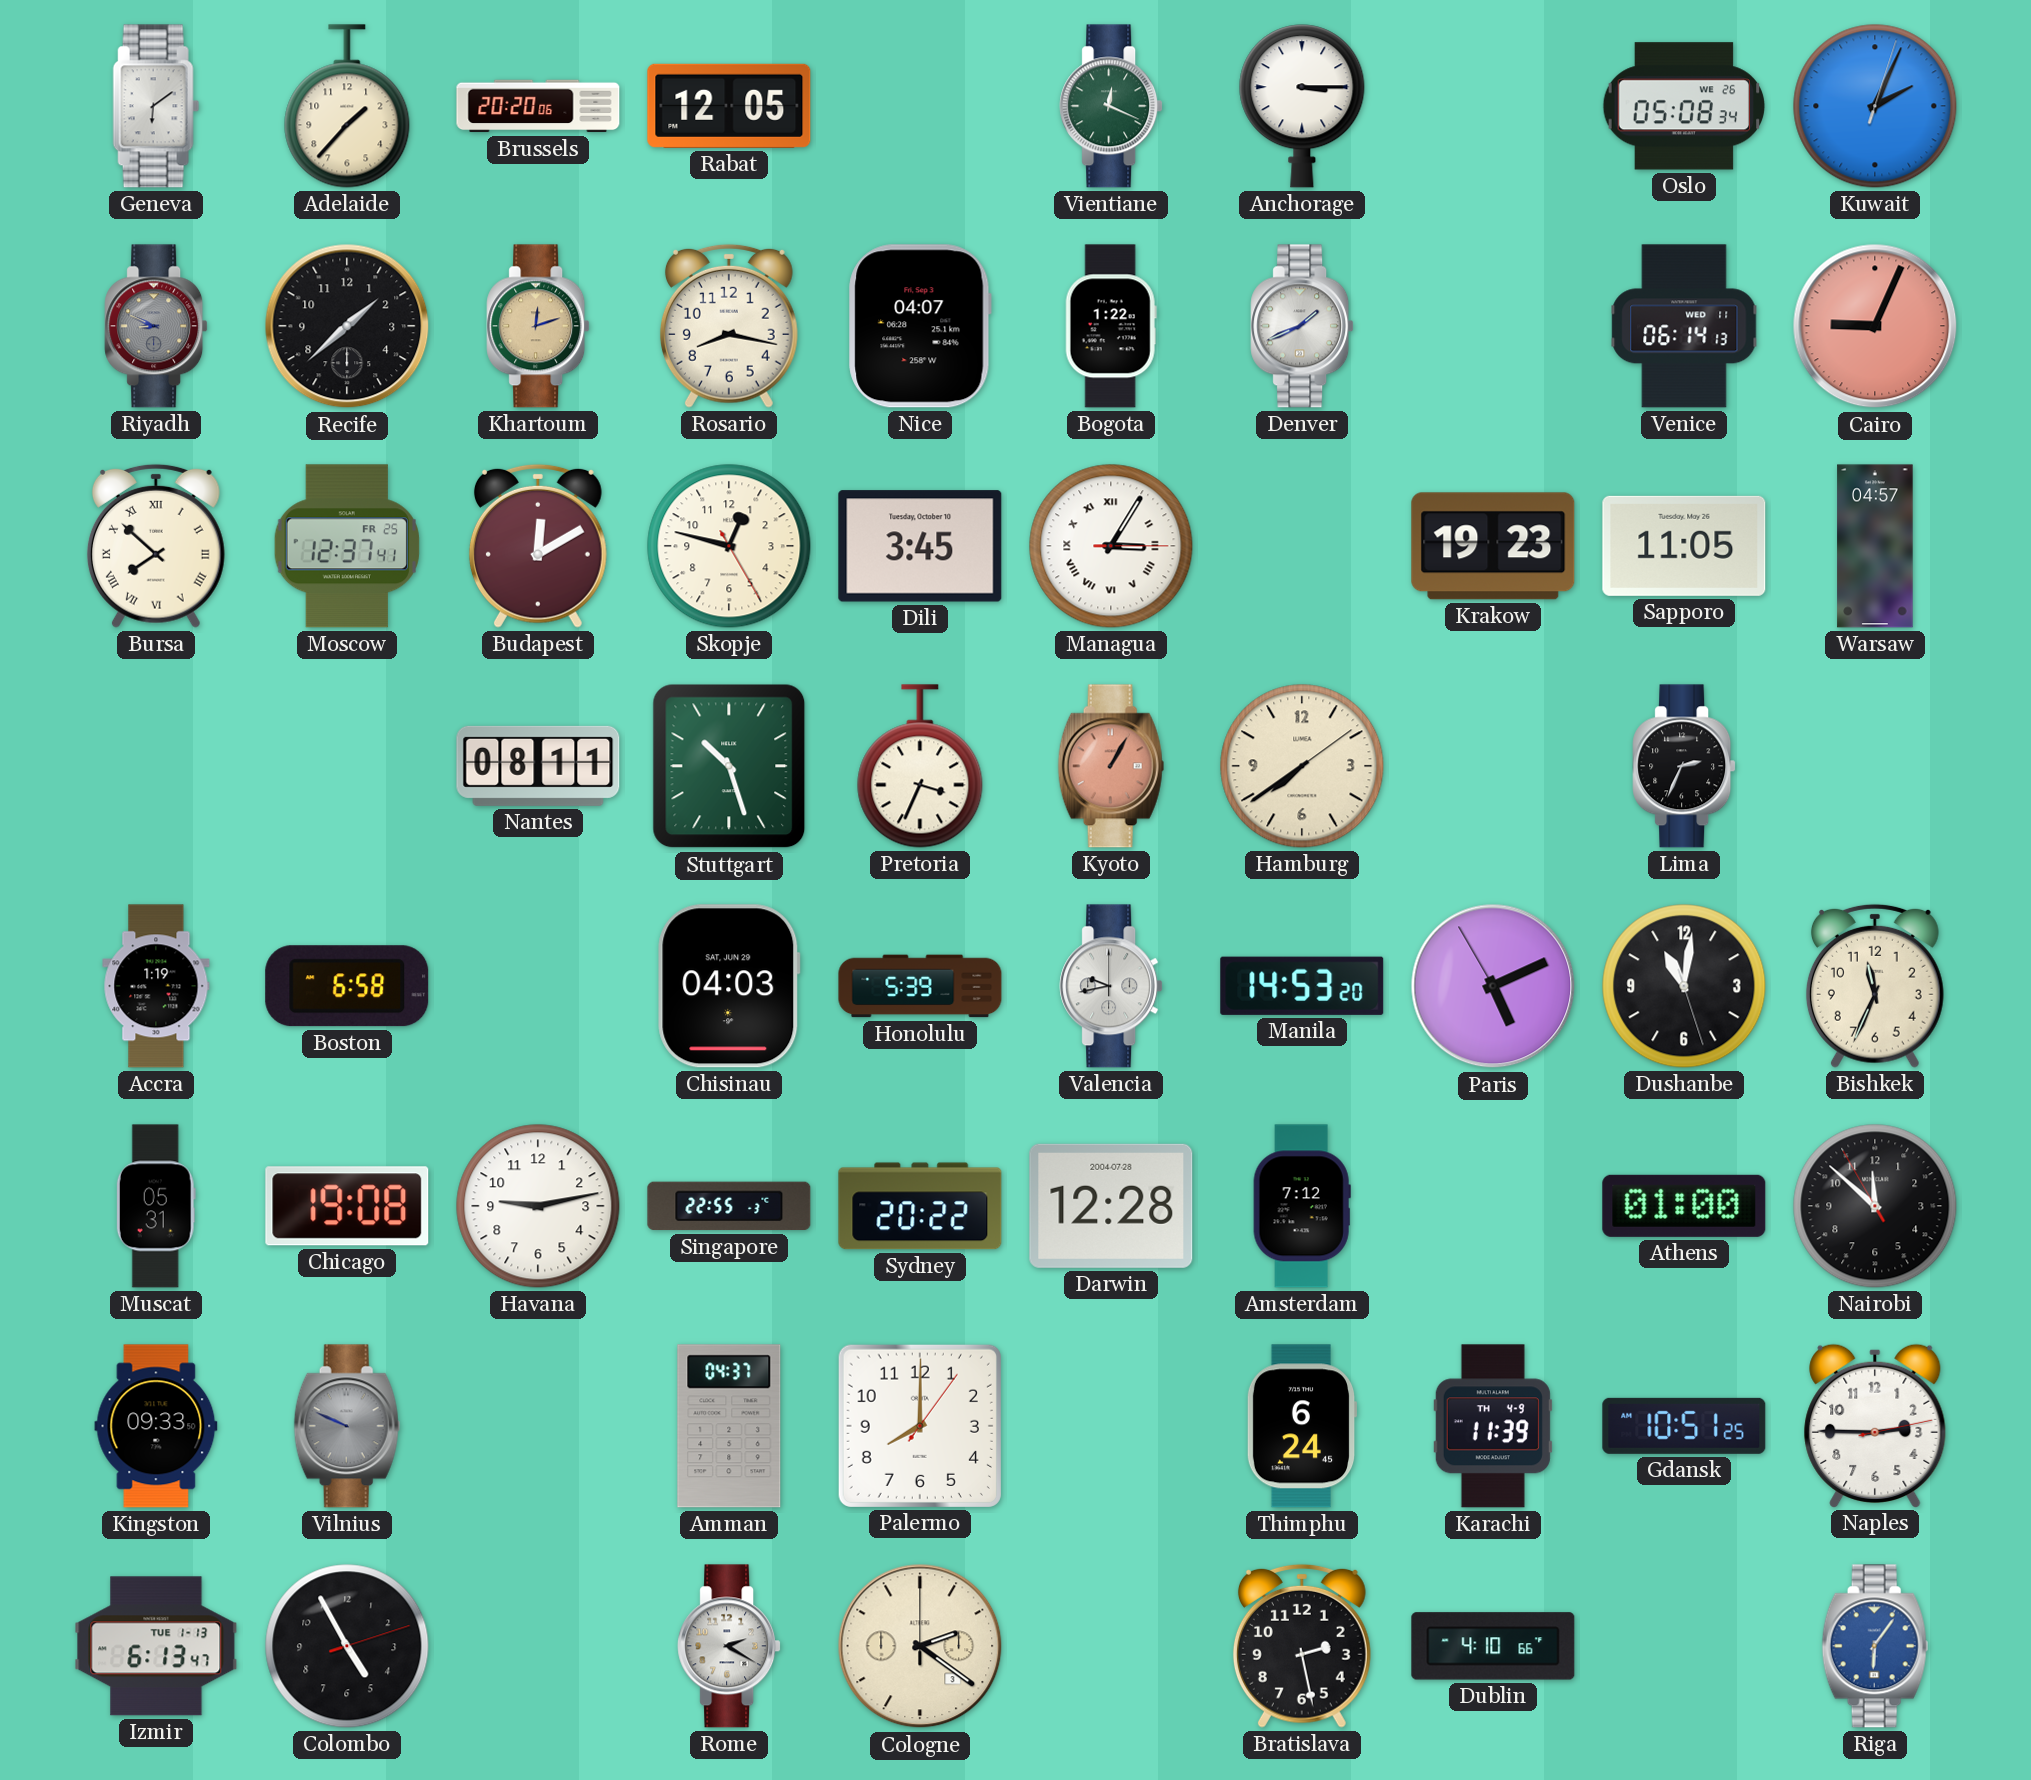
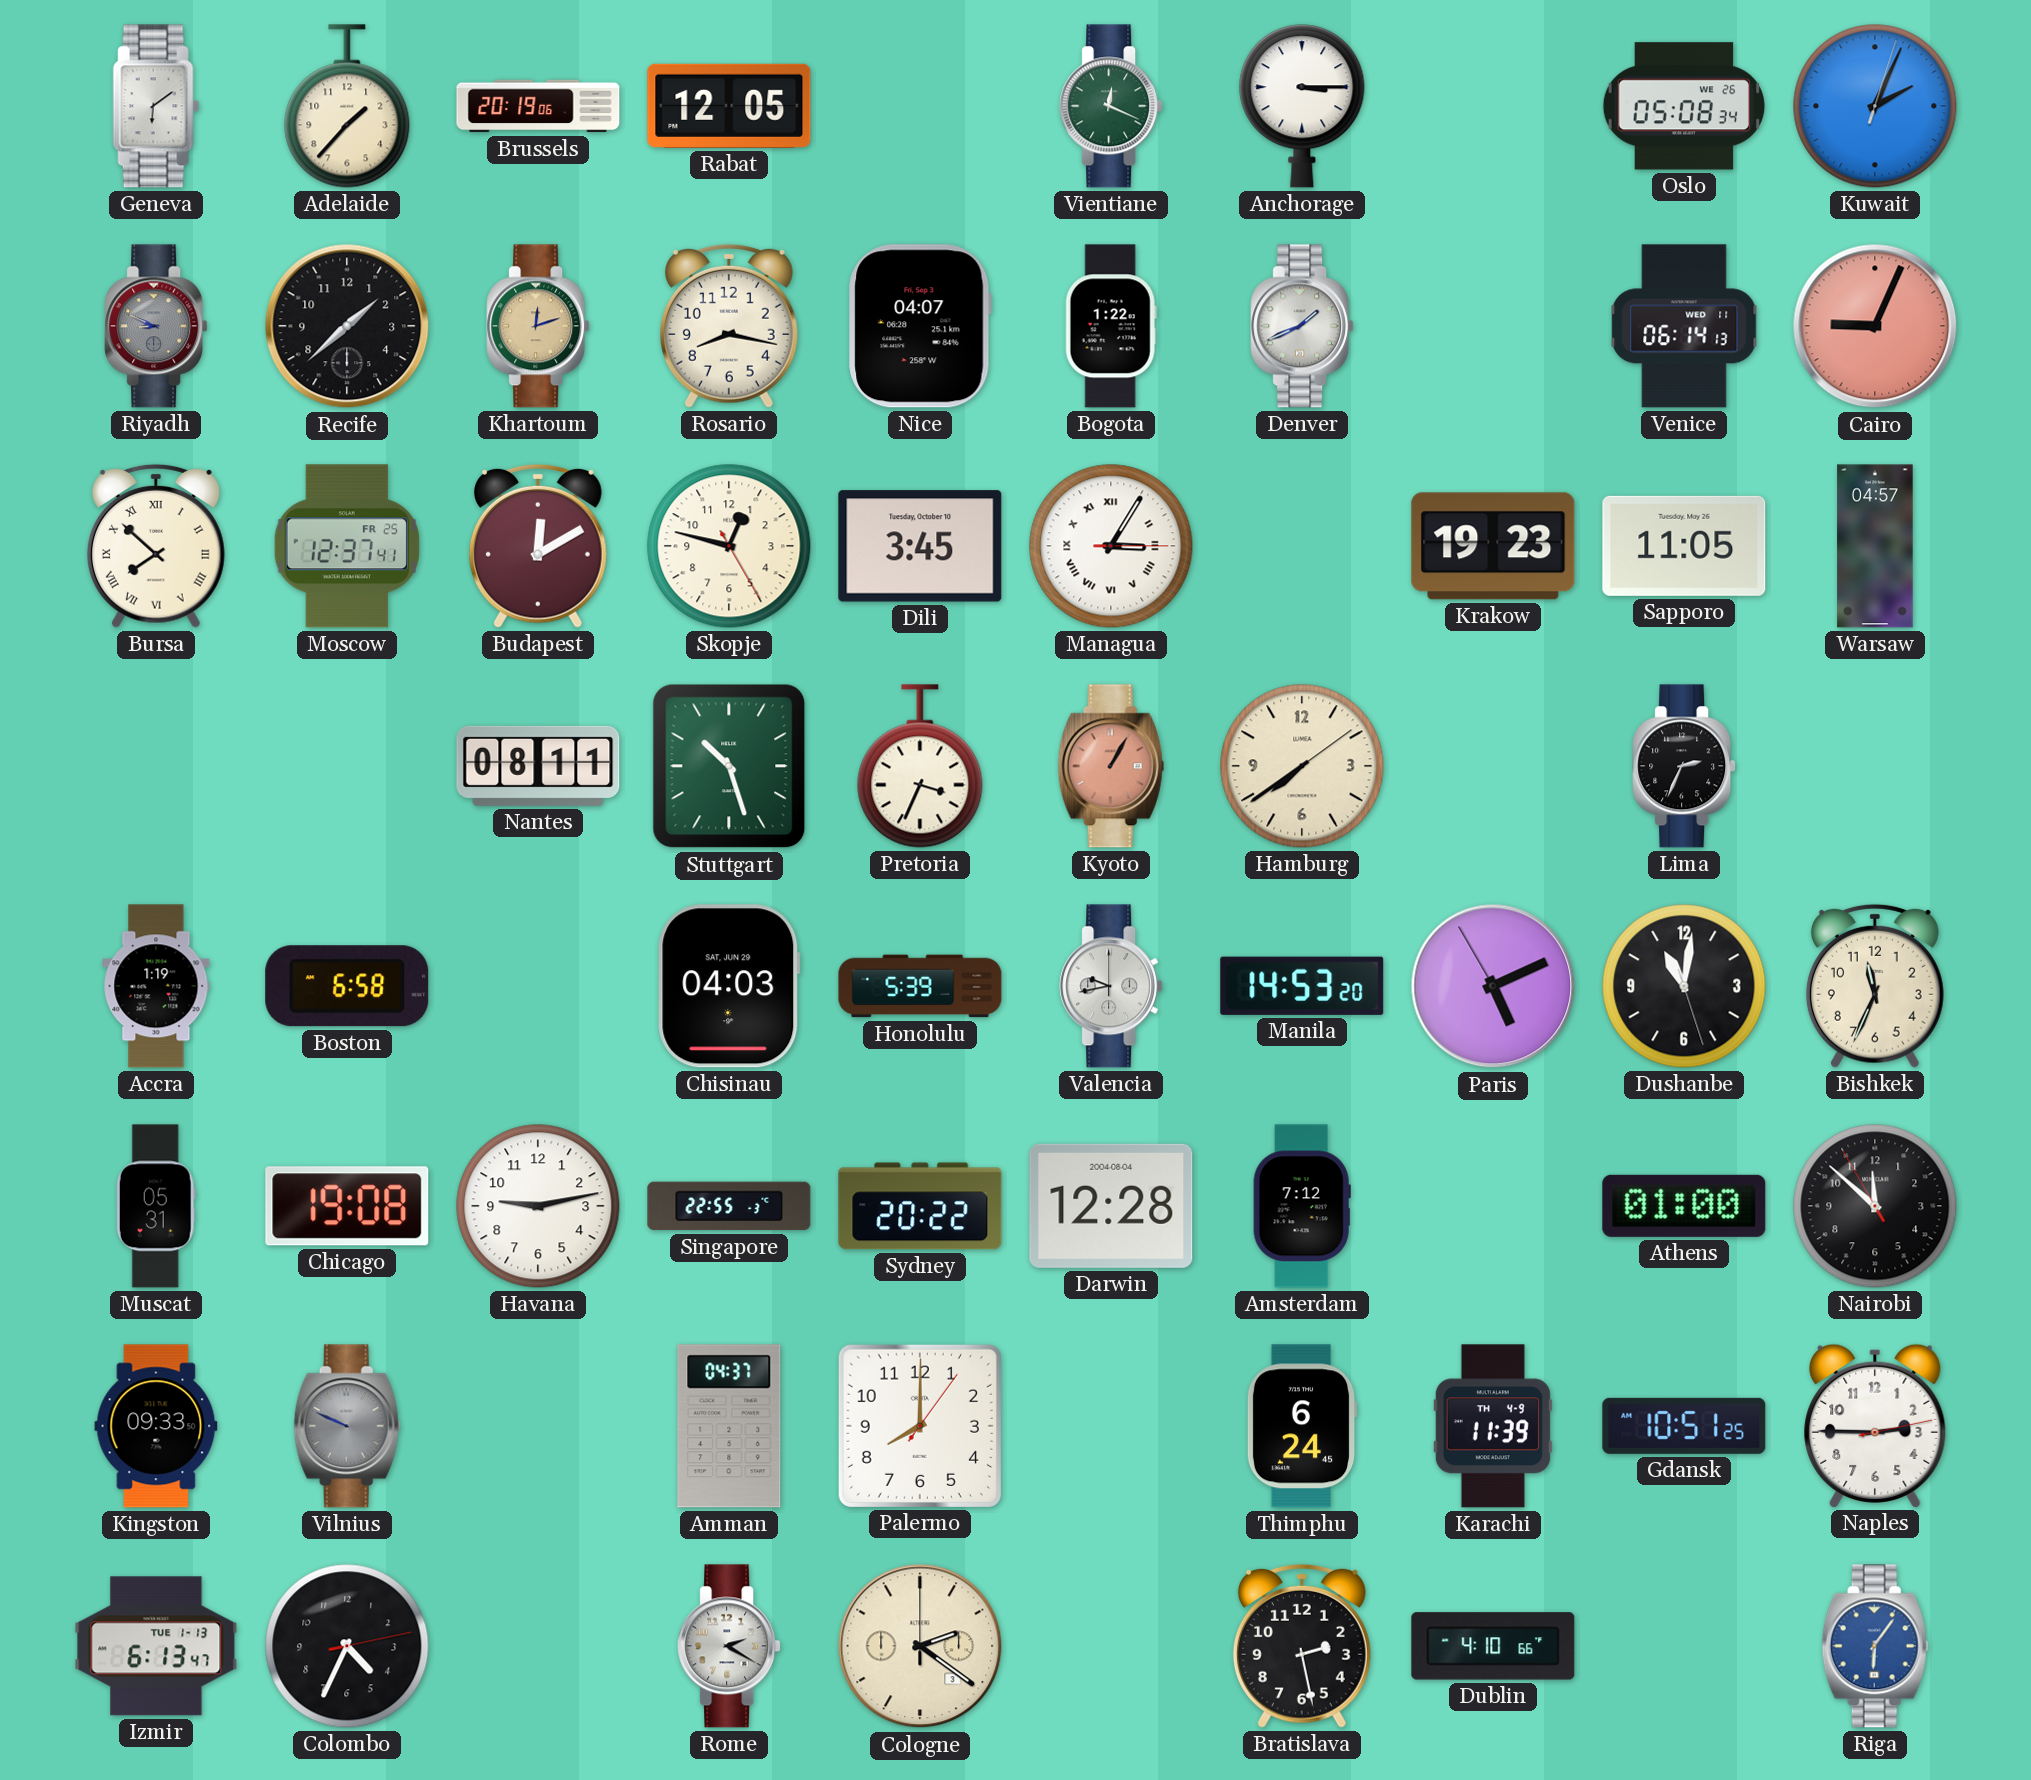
Brussels: 20:20 -> 20:19
Darwin date: 2004-07-28 -> 2004-08-04
Colombo: 4:55 -> 4:34
